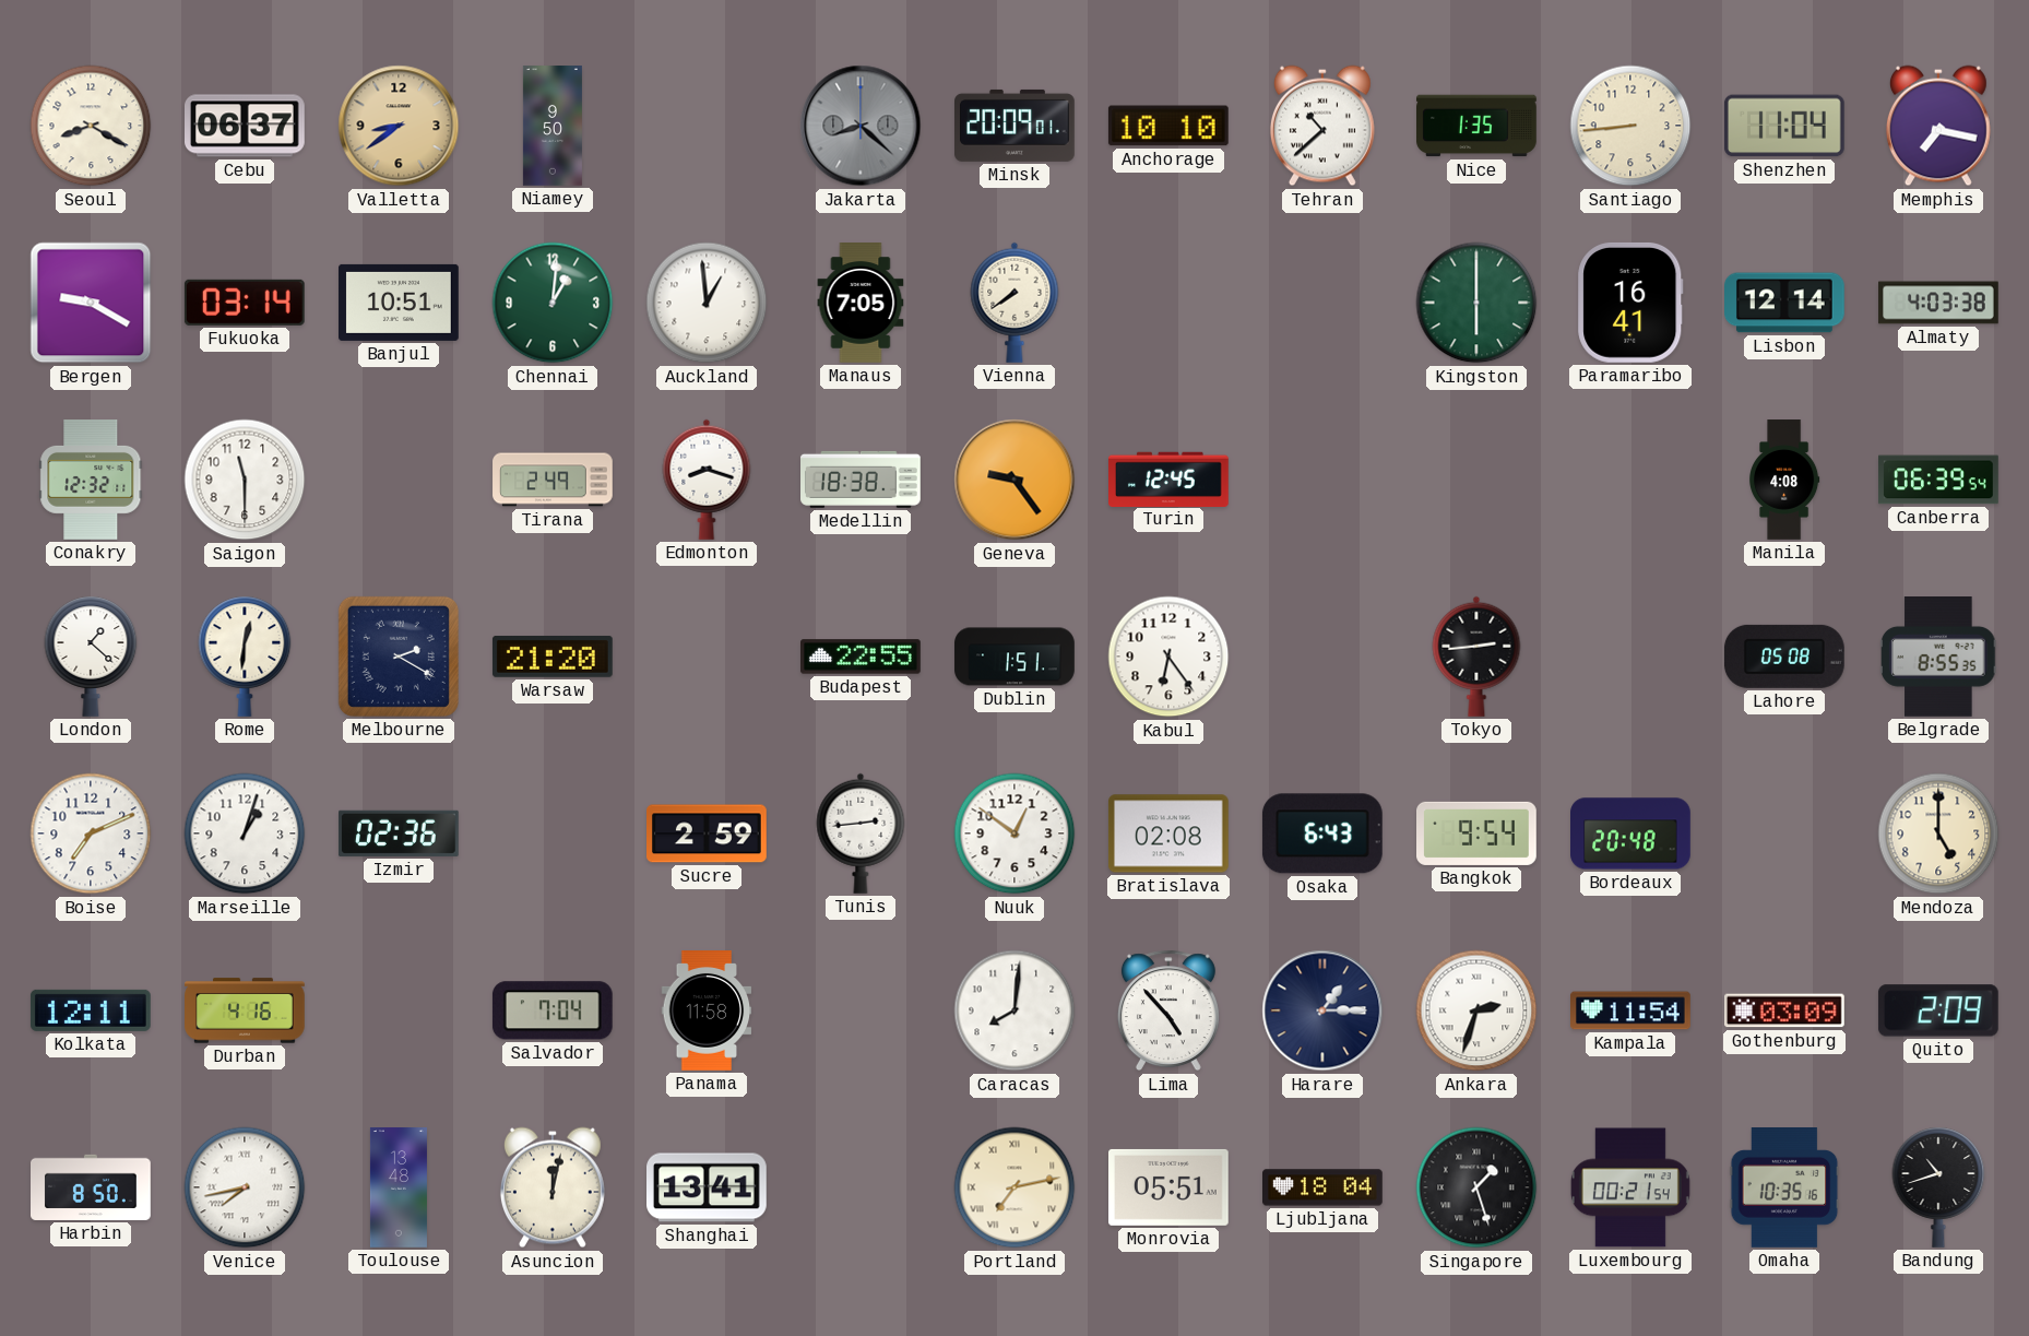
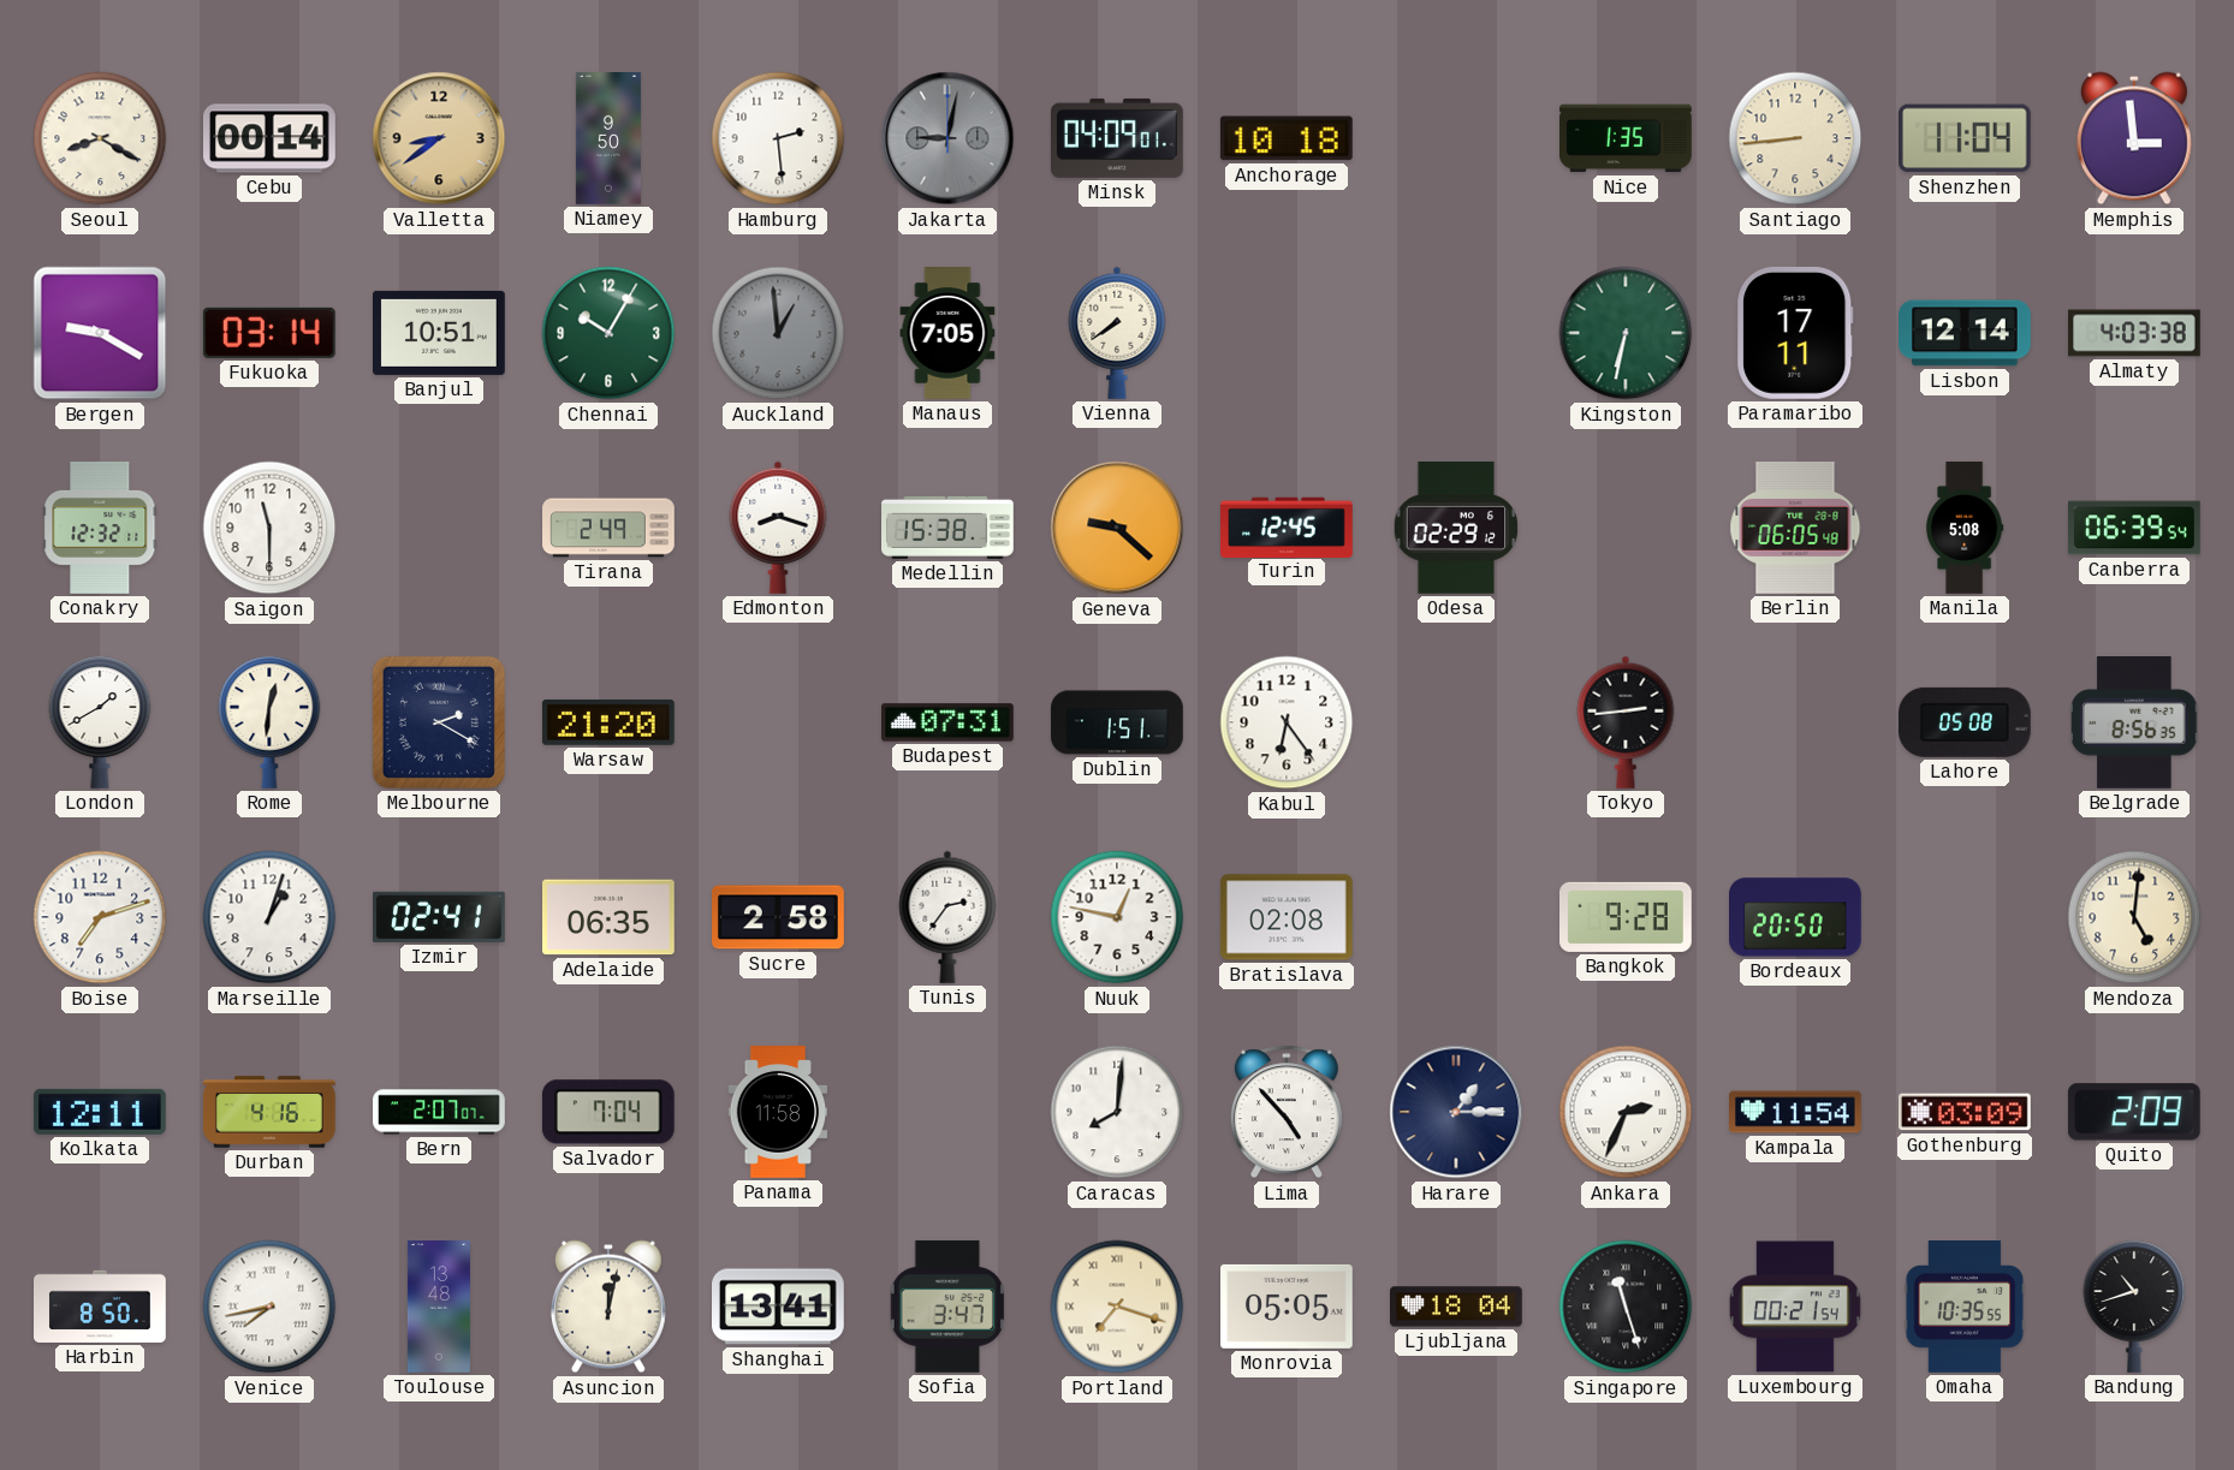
Cebu: 06:37 -> 00:14
Hamburg: none -> 2:29
Jakarta: 8:22 -> 9:02
Minsk: 20:09 -> 04:09
Anchorage: 10:10 -> 10:18
Tehran: 10:38 -> none
Memphis: 7:17 -> 2:59
Chennai: 1:01 -> 10:05
Auckland dial: white -> grey
Kingston: 6:00 -> 6:32
Paramaribo: 16:41 -> 17:11
Medellin: 18:38 -> 15:38
Geneva: 9:24 -> 9:22
Odesa: none -> 02:29
Berlin: none -> 06:05
Manila: 4:08 -> 5:08
London: 1:22 -> 1:40
Budapest: 22:55 -> 07:31
Belgrade: 8:55 -> 8:56
Boise: 7:11 -> 7:12
Izmir: 02:36 -> 02:41
Adelaide: none -> 06:35
Sucre: 2:59 -> 2:58
Tunis: 2:44 -> 2:36
Nuuk: 12:51 -> 12:47
Osaka: 6:43 -> none
Bangkok: 9:54 -> 9:28
Bordeaux: 20:48 -> 20:50
Mendoza: 5:00 -> 5:01
Bern: none -> 2:07
Ankara: 2:33 -> 2:34
Sofia: none -> 3:47
Portland: 7:13 -> 7:18
Monrovia: 05:51 -> 05:05
Singapore: 1:27 -> 11:27
Omaha: 10:35:16 -> 10:35:55
